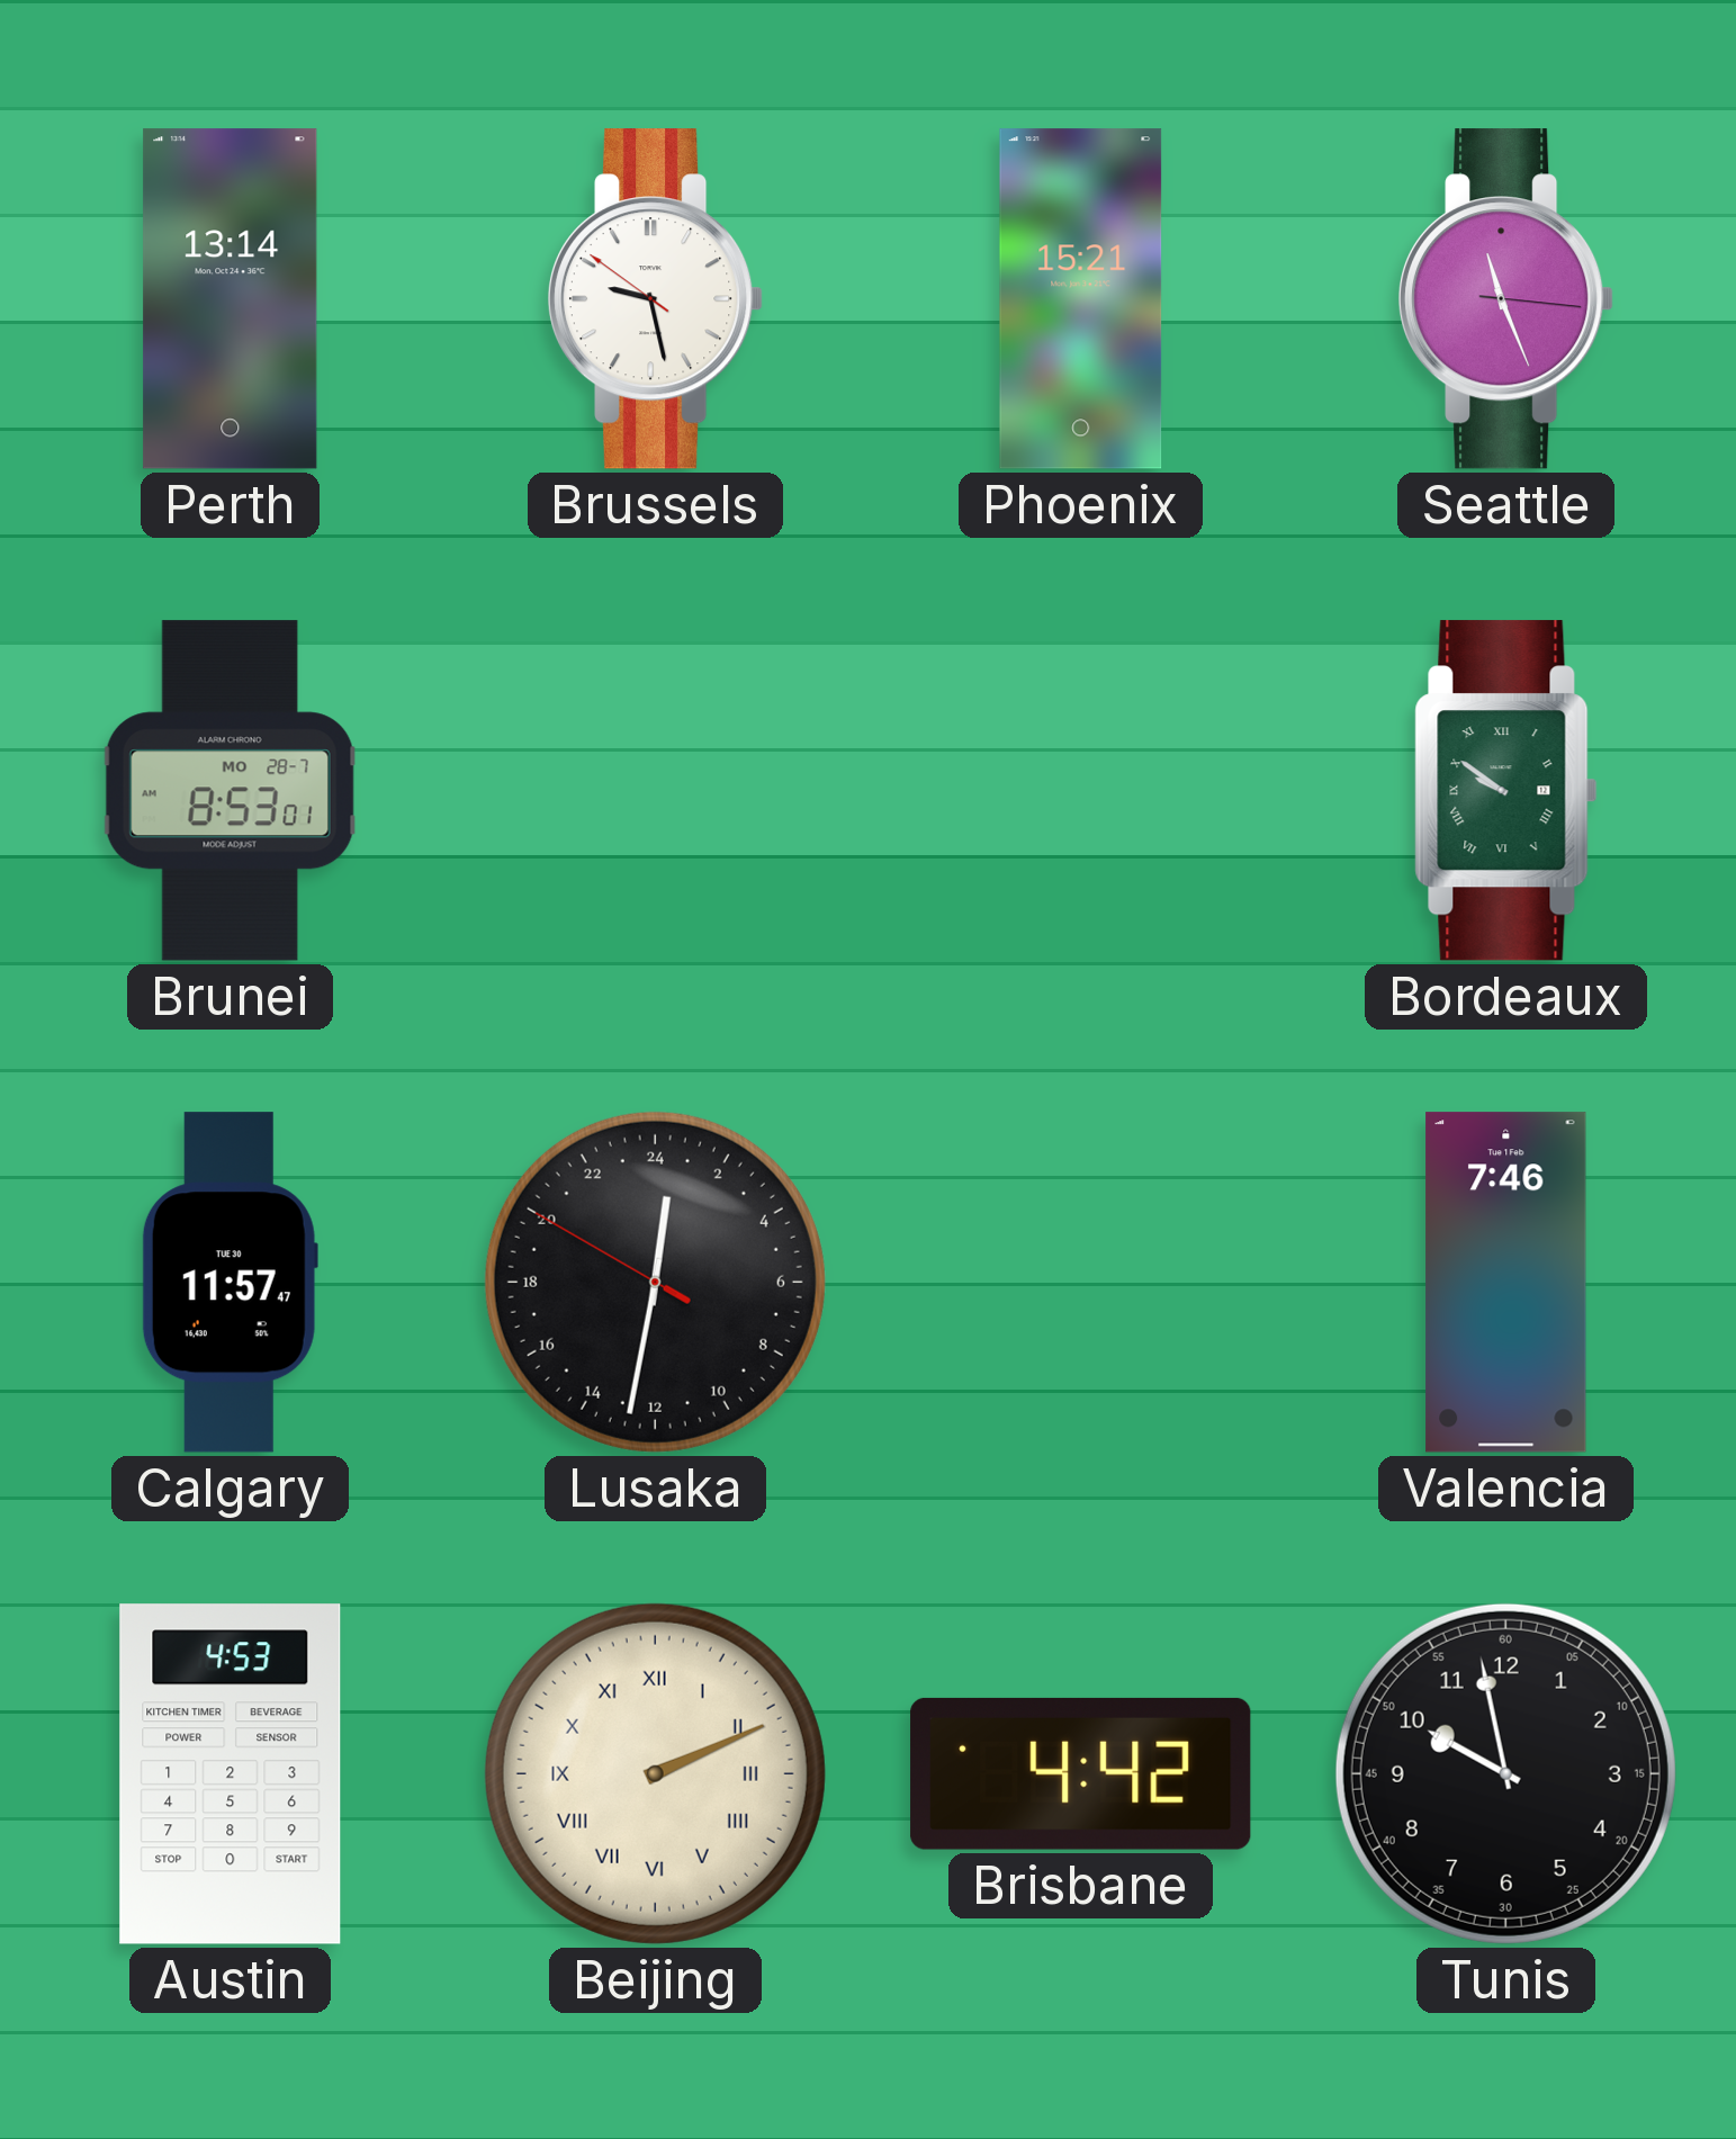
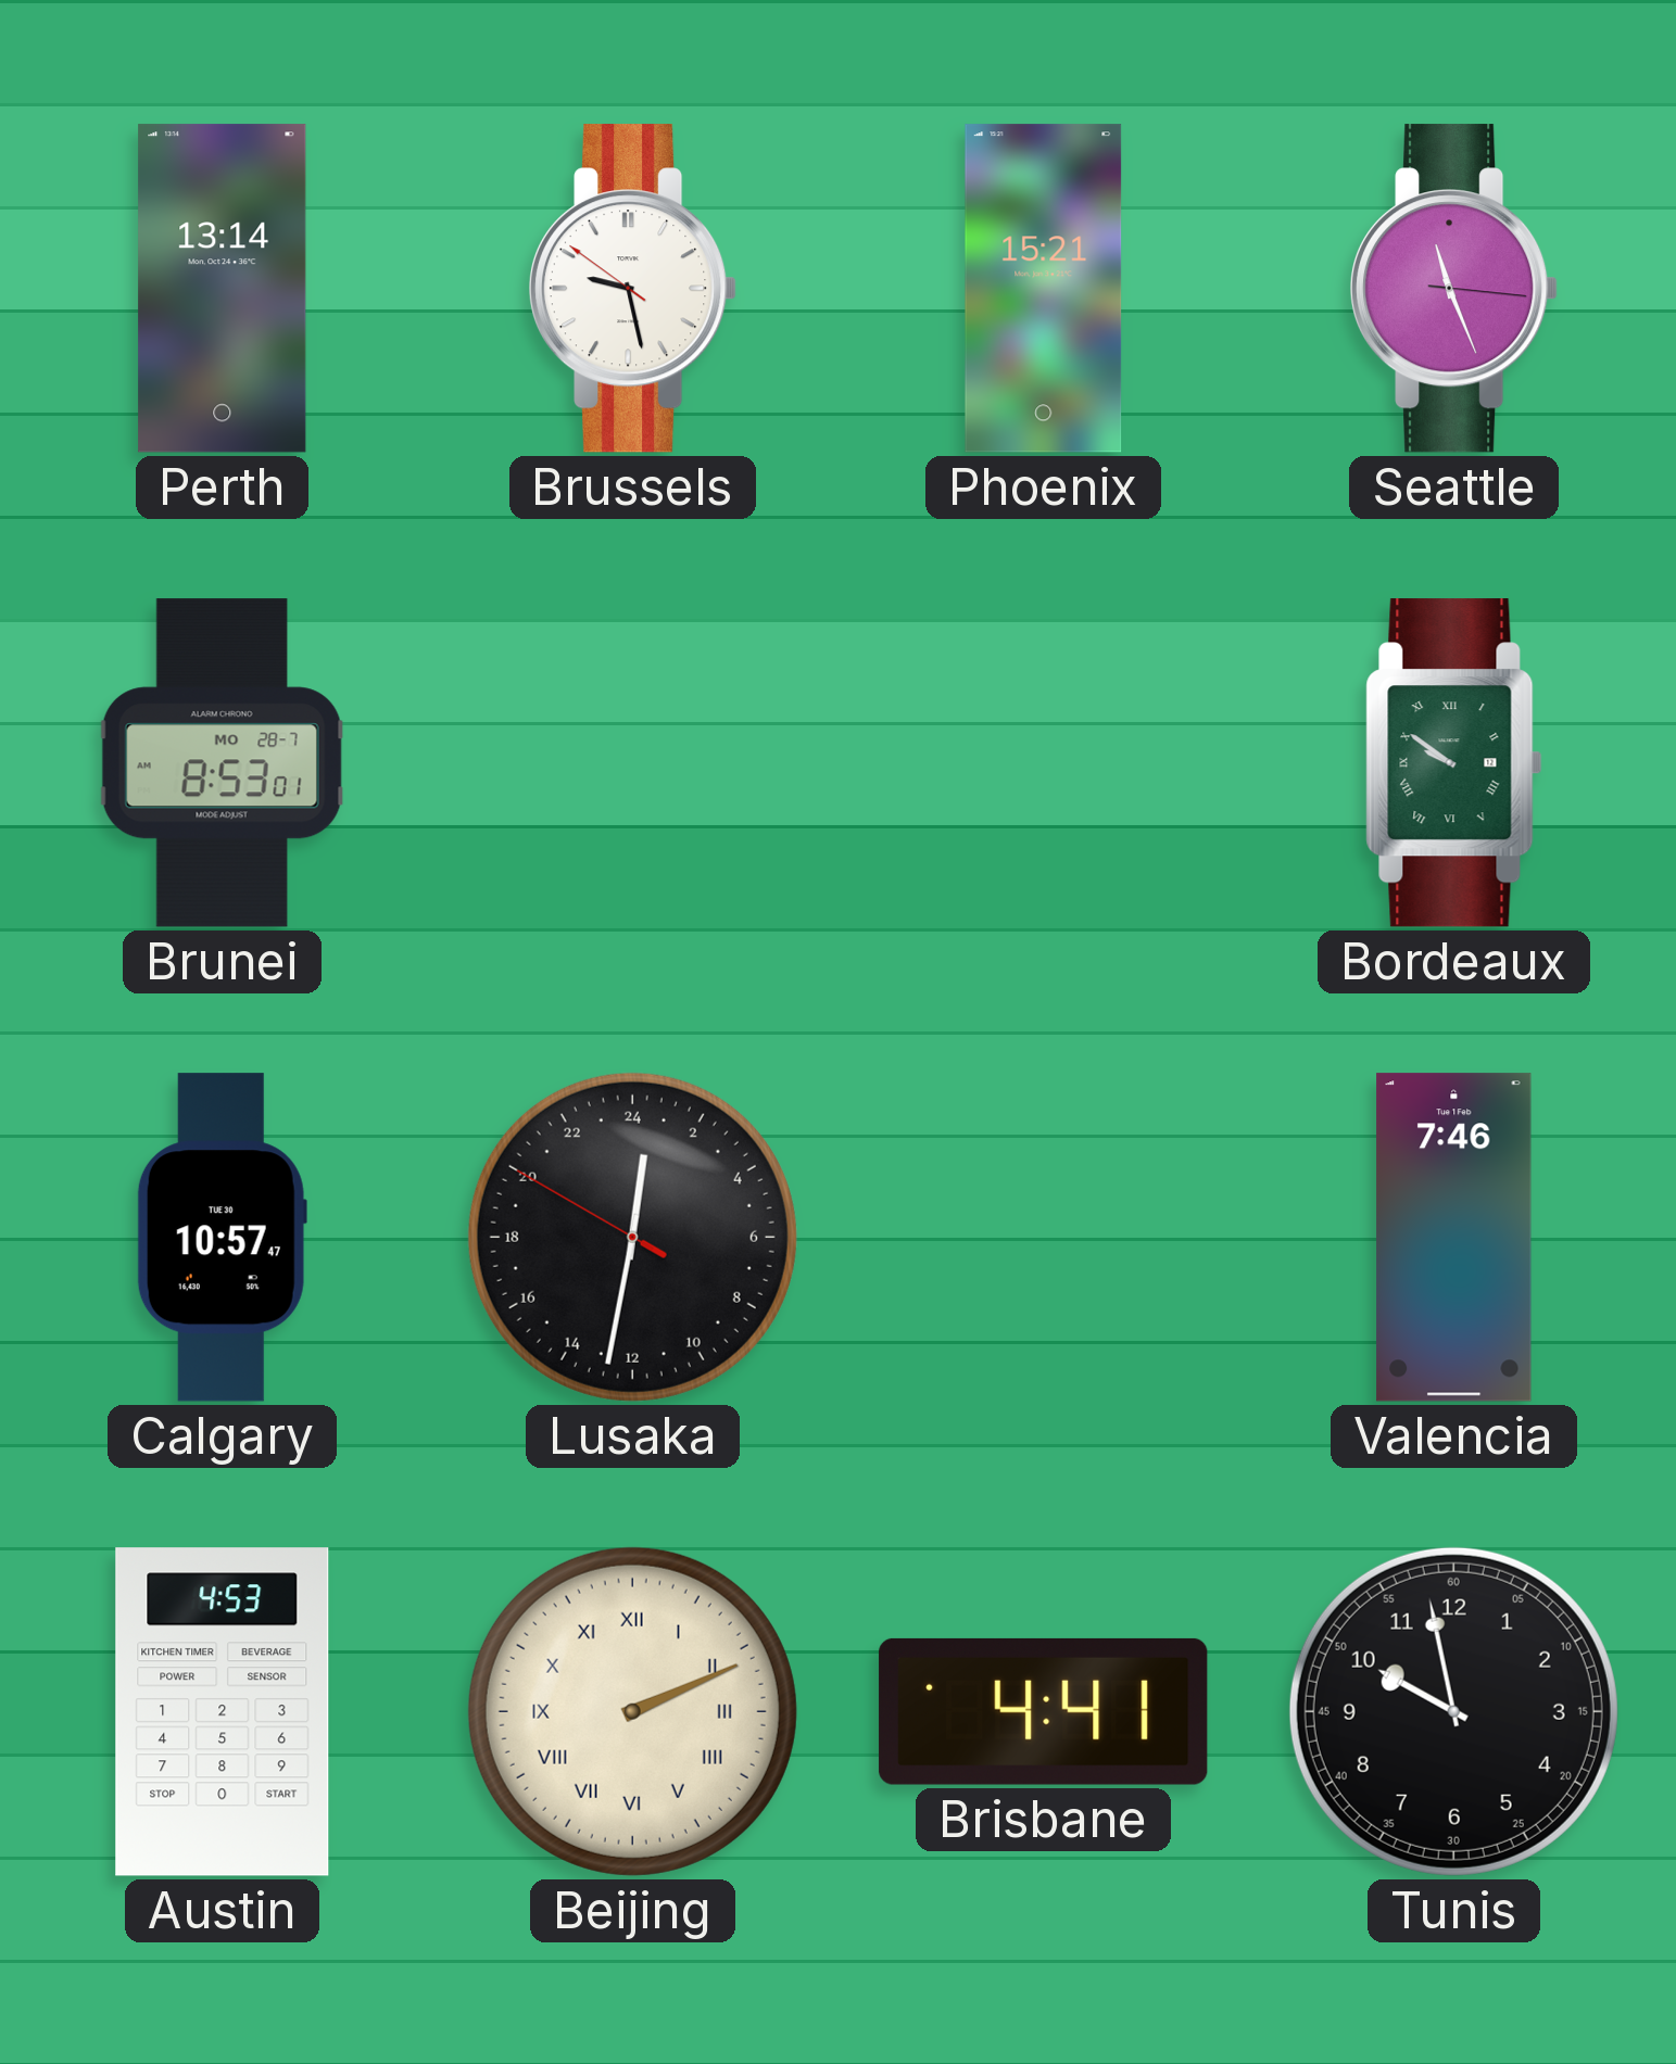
Calgary: 11:57 -> 10:57
Brisbane: 4:42 -> 4:41
